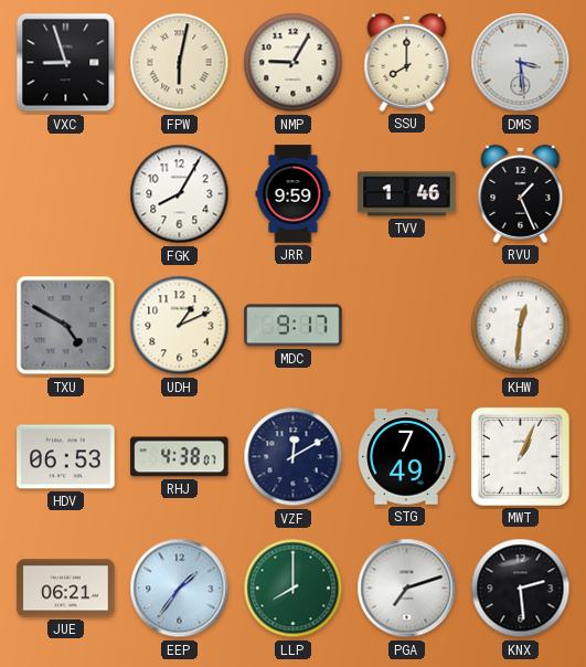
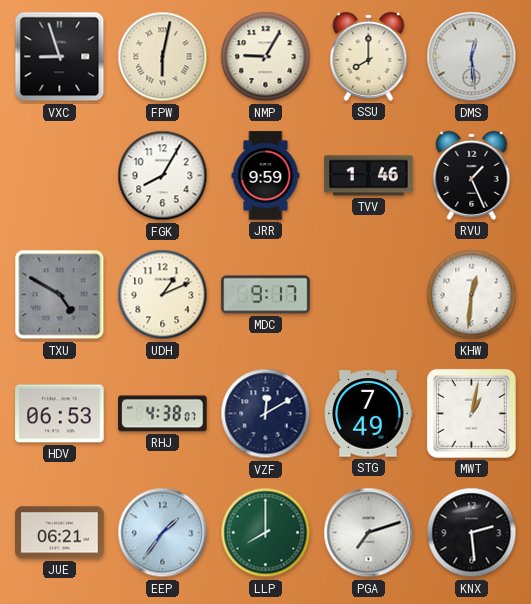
DMS: 3:29 -> 12:29
MWT: 1:04 -> 1:02
